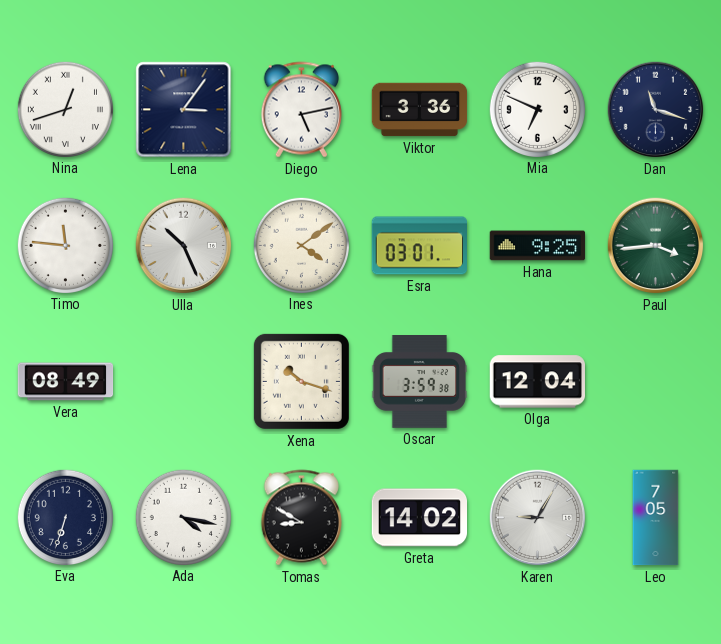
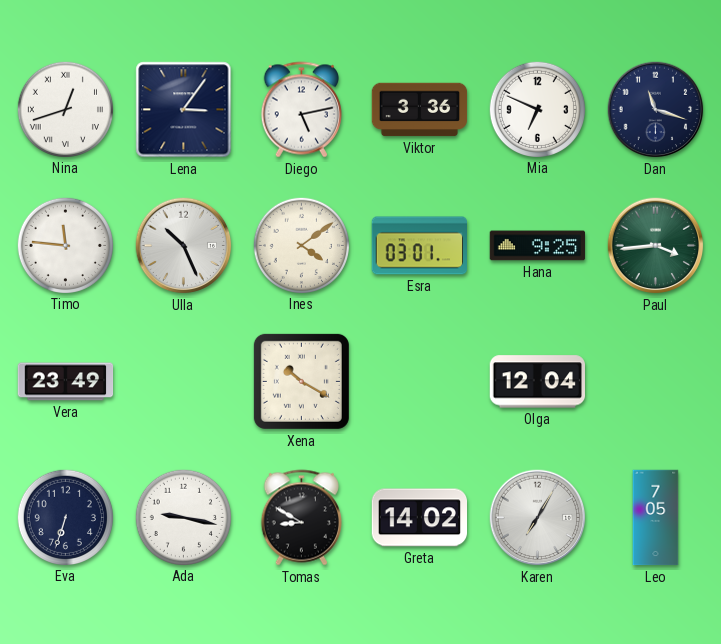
Vera: 08:49 -> 23:49
Xena: 10:18 -> 10:20
Oscar: 3:59 -> none
Ada: 4:17 -> 9:17
Karen: 9:05 -> 7:05
